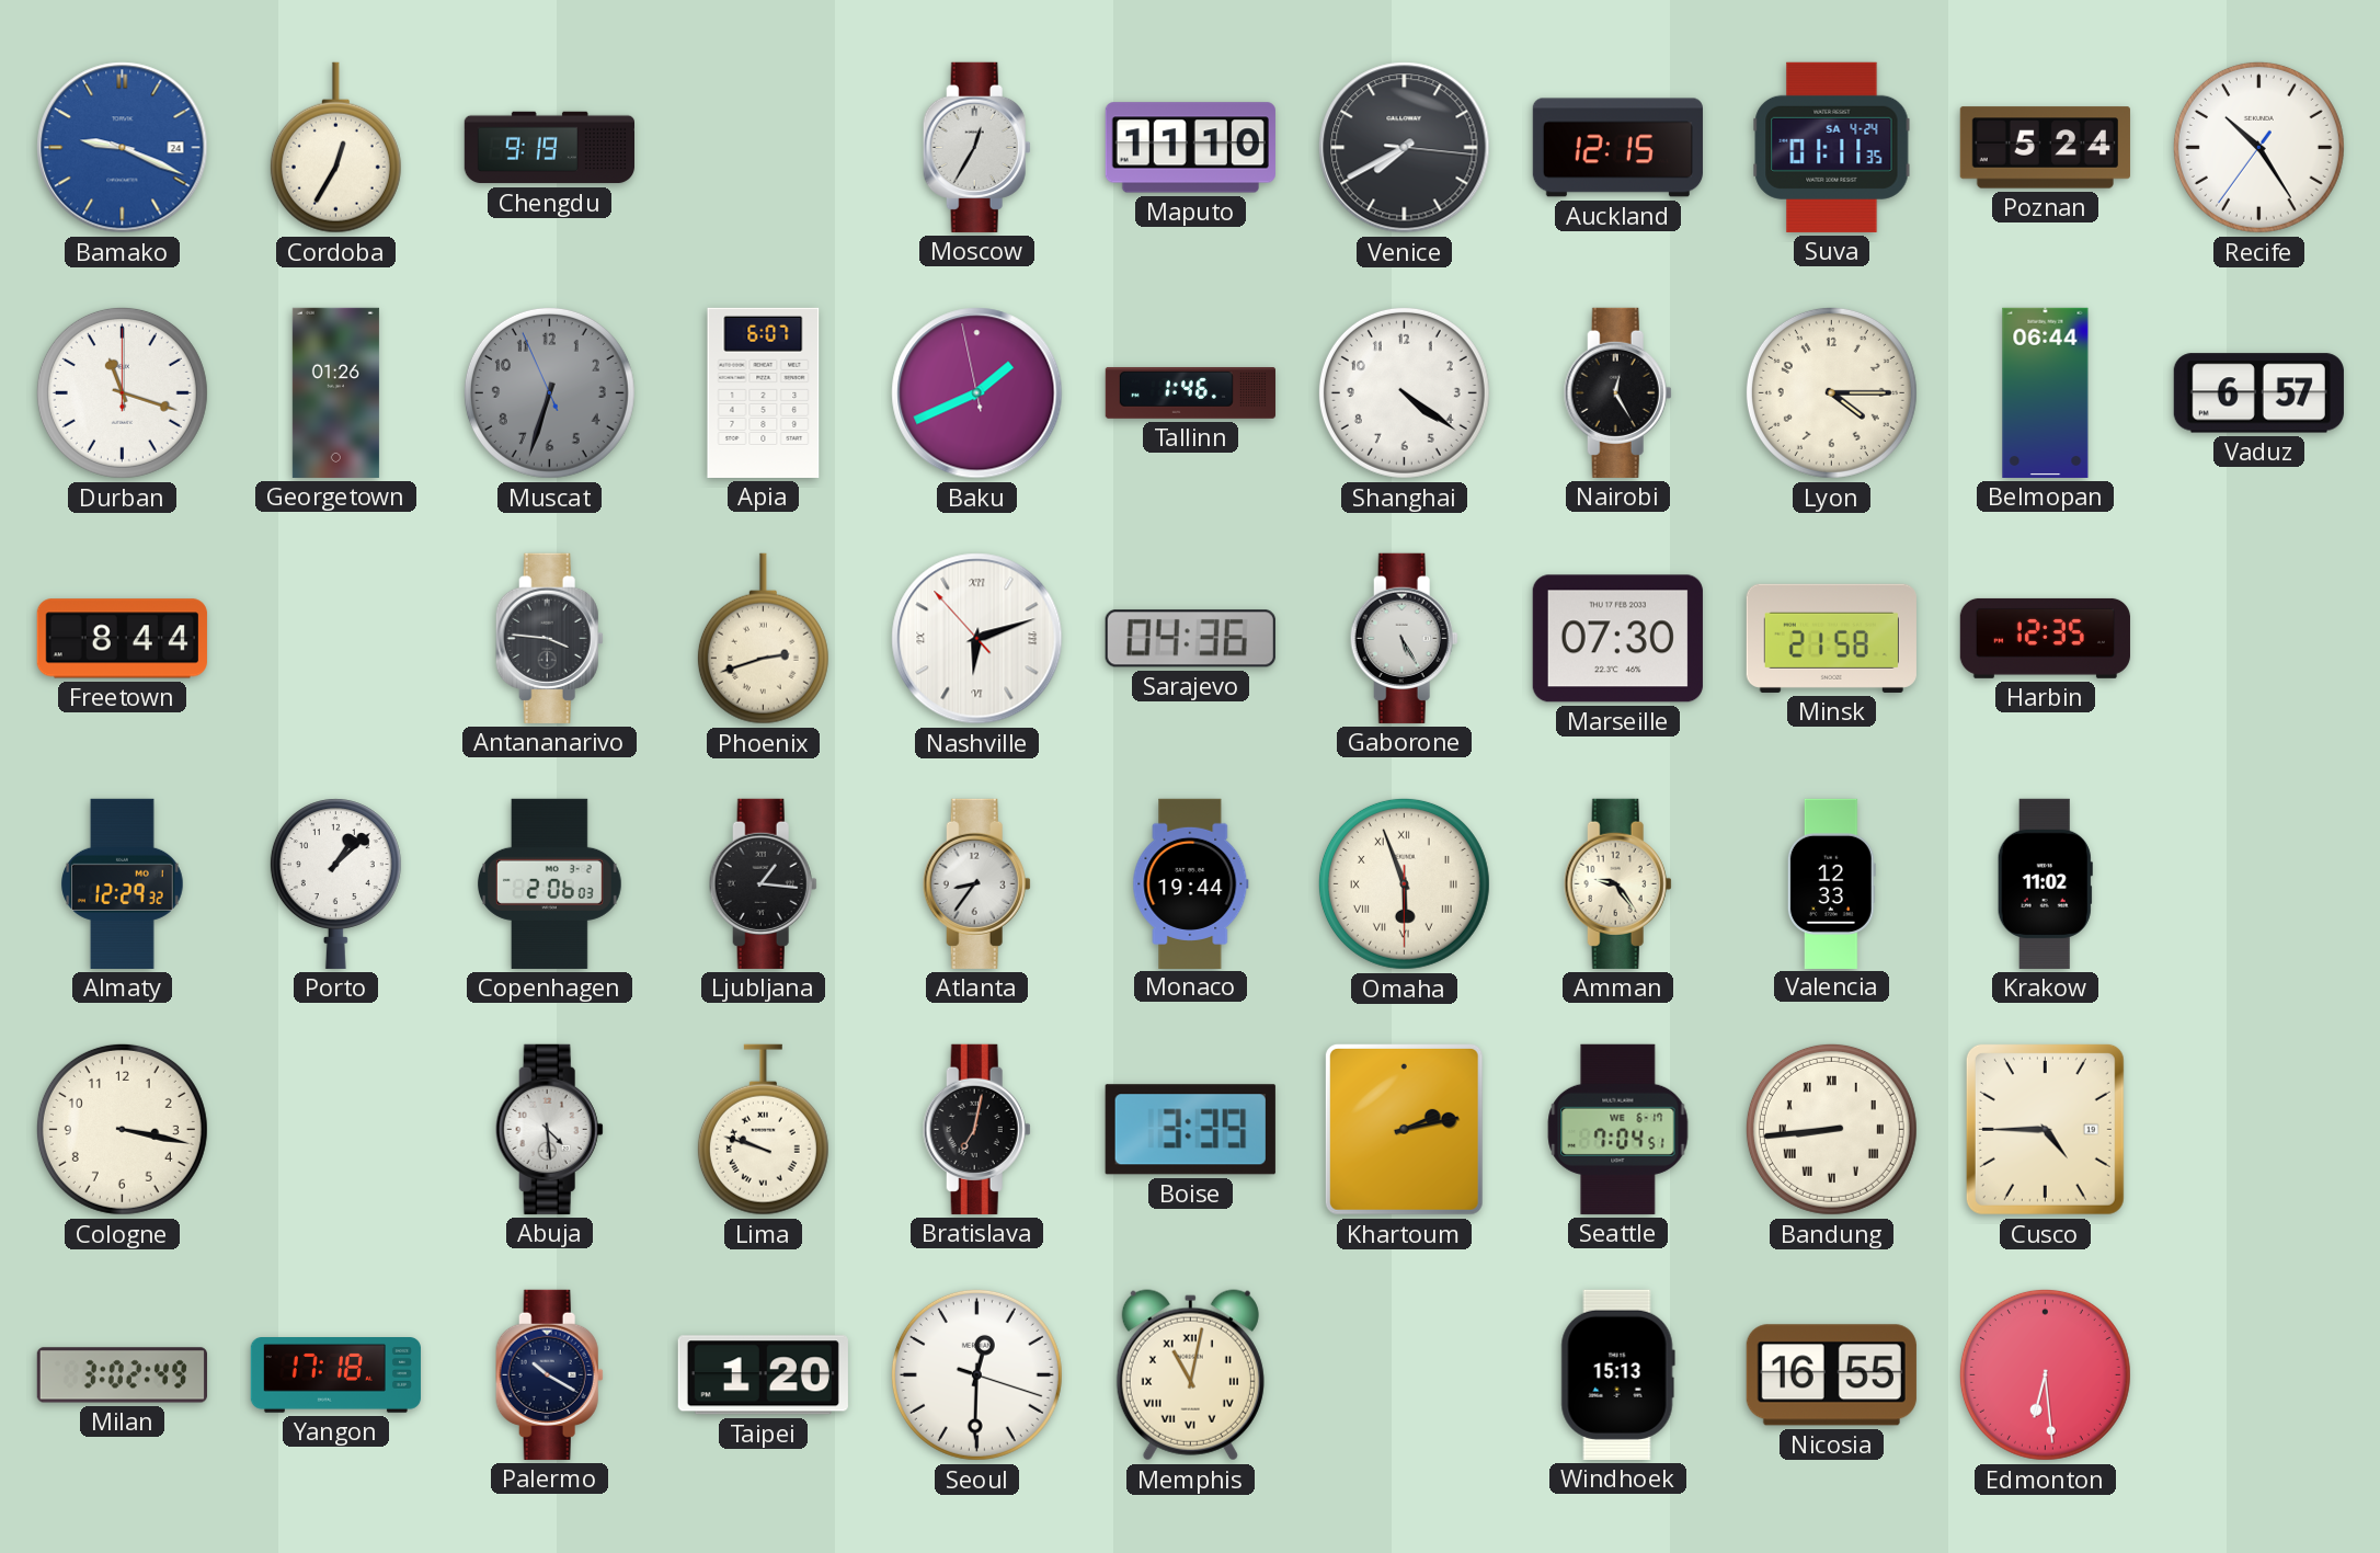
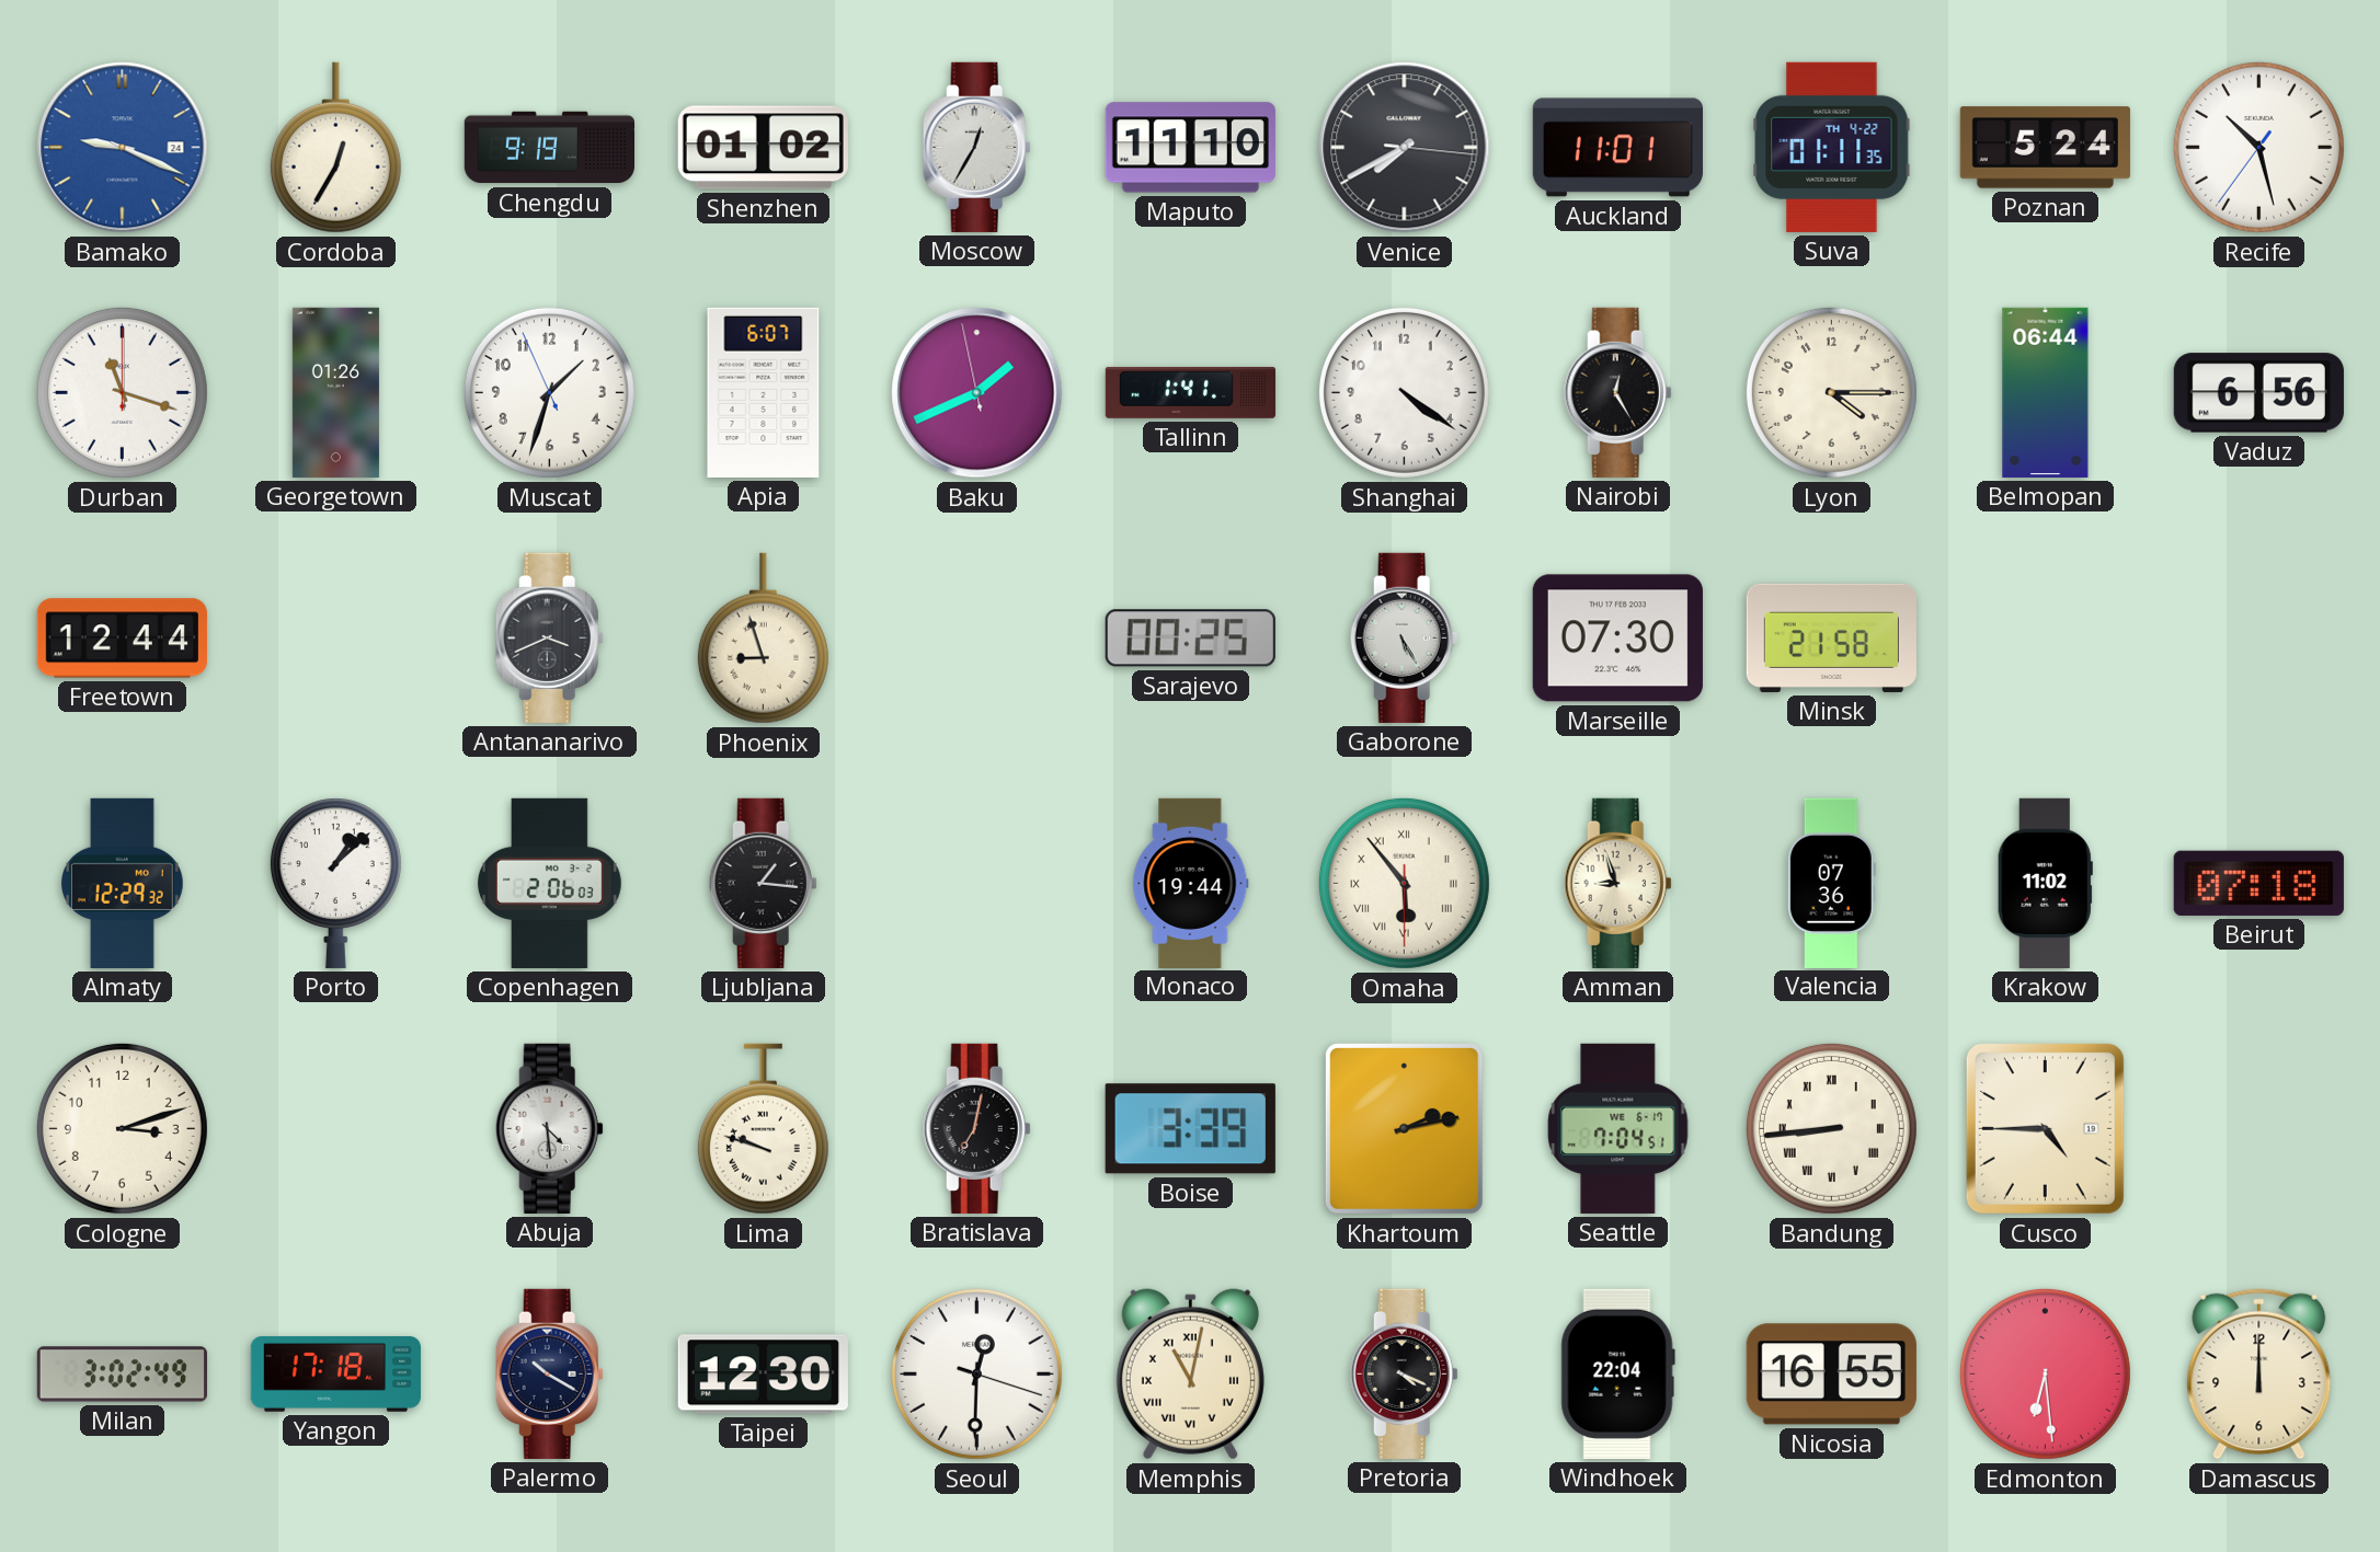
Shenzhen: none -> 01:02
Auckland: 12:15 -> 11:01
Suva date: SA 4-24 -> TH 4-22
Recife: 10:24 -> 10:27
Muscat: 6:32 -> 1:32
Muscat dial: grey -> white
Tallinn: 1:46 -> 1:41
Vaduz: 6:57 -> 6:56
Freetown: 8:44 -> 12:44
Antananarivo: 3:46 -> 3:41
Phoenix: 2:42 -> 8:57
Nashville: 6:11 -> none
Sarajevo: 04:36 -> 00:25
Harbin: 12:35 -> none
Atlanta: 8:36 -> none
Omaha: 5:56 -> 5:53
Amman: 9:24 -> 8:57
Valencia: 12:33 -> 07:36
Beirut: none -> 07:18
Cologne: 3:17 -> 3:12
Taipei: 1:20 -> 12:30
Pretoria: none -> 4:19
Windhoek: 15:13 -> 22:04
Damascus: none -> 12:00
